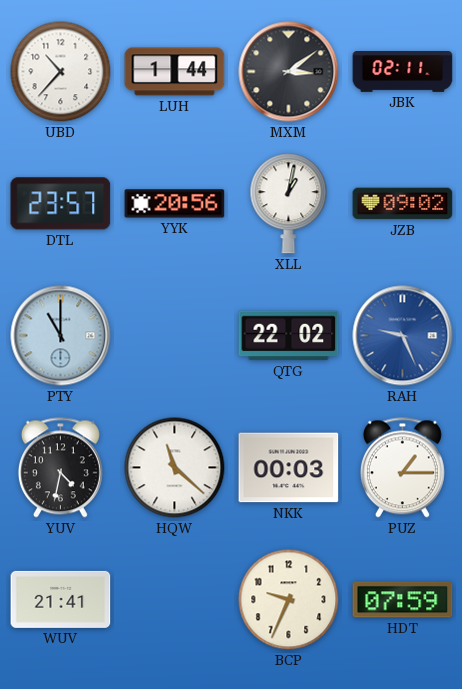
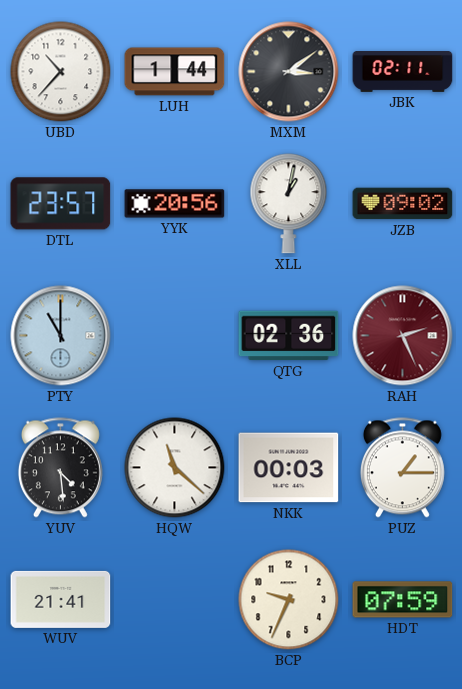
QTG: 22:02 -> 02:36
RAH: 9:26 -> 2:26
RAH dial: blue -> burgundy
YUV: 4:32 -> 4:29
